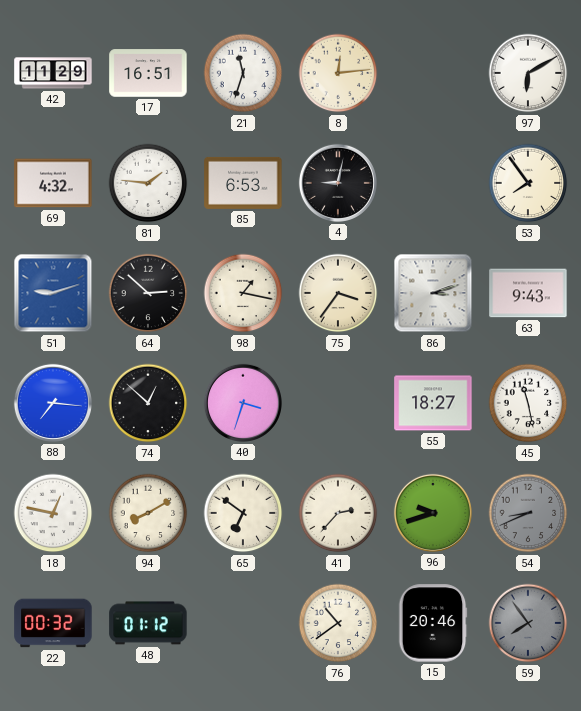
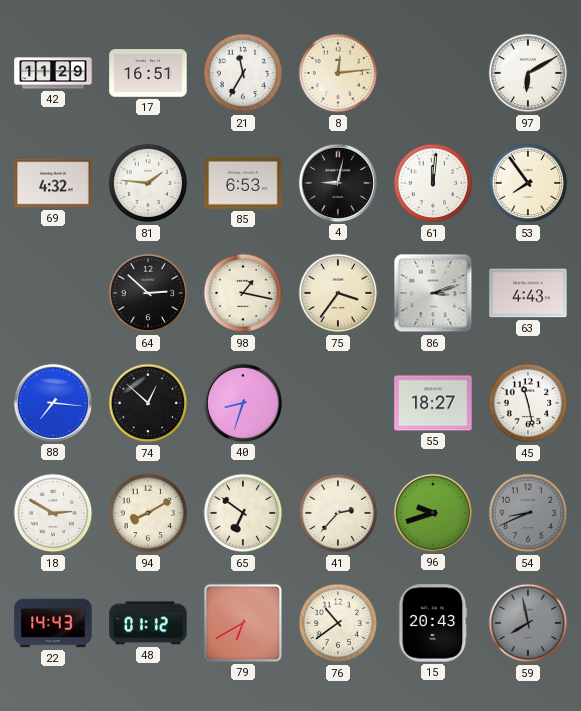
21: 11:33 -> 11:35
61: none -> 12:01
51: 9:12 -> none
63: 9:43 -> 4:43
40: 3:33 -> 8:33
18: 12:47 -> 2:50
22: 00:32 -> 14:43
79: none -> 6:40
15: 20:46 -> 20:43
59: 7:54 -> 7:58
